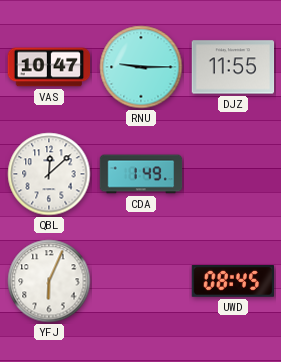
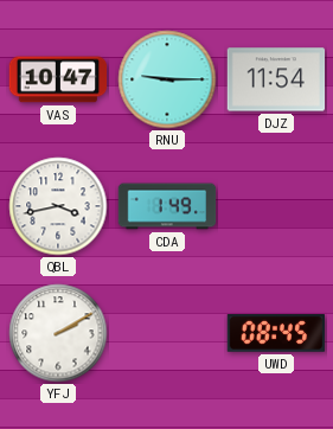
DJZ: 11:55 -> 11:54
QBL: 12:08 -> 3:43
YFJ: 6:04 -> 2:10
